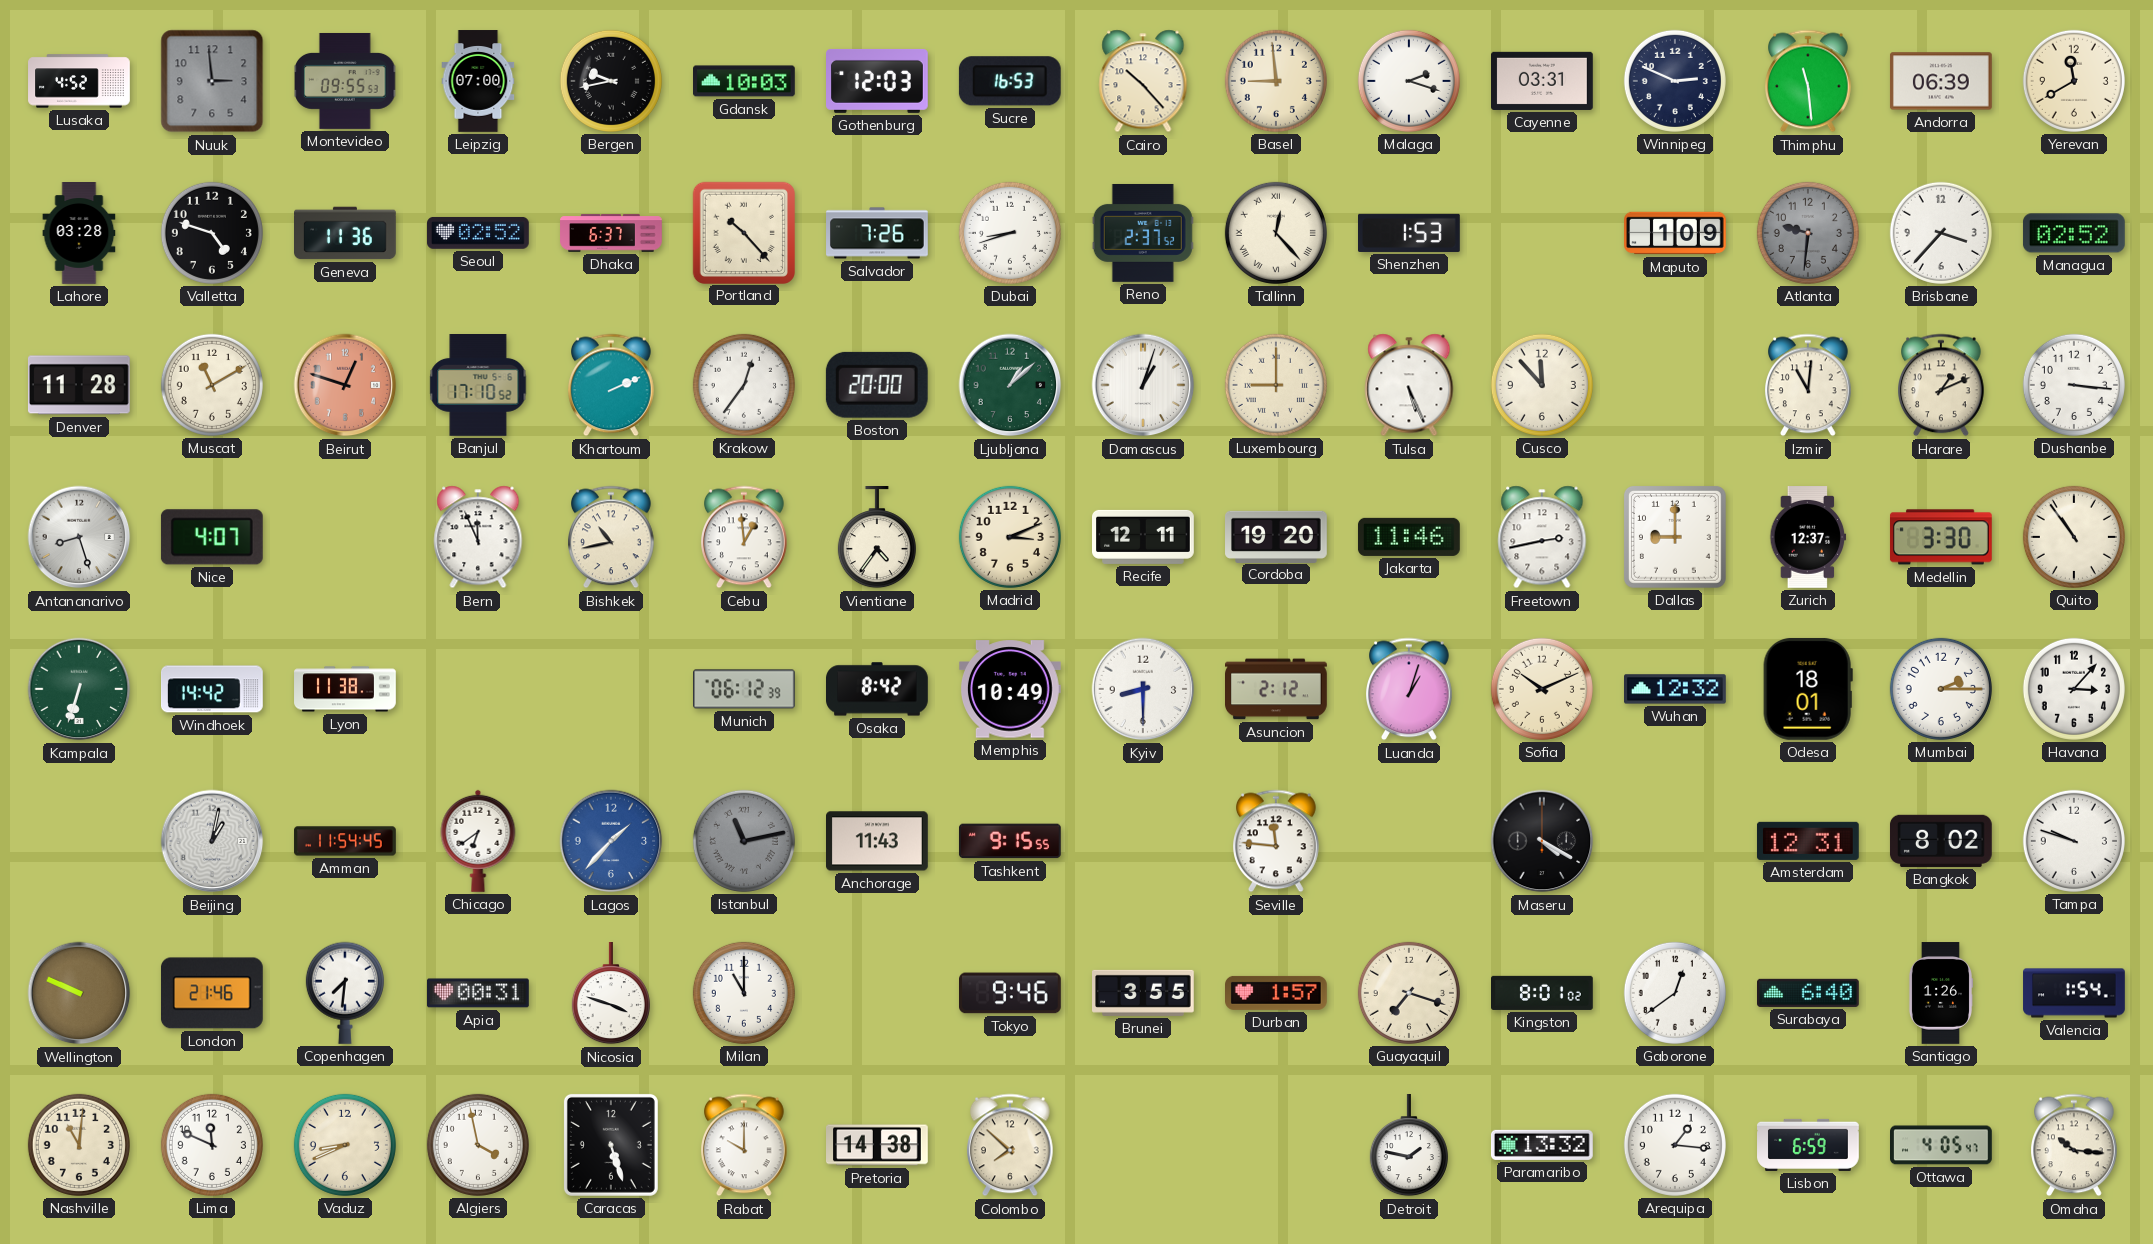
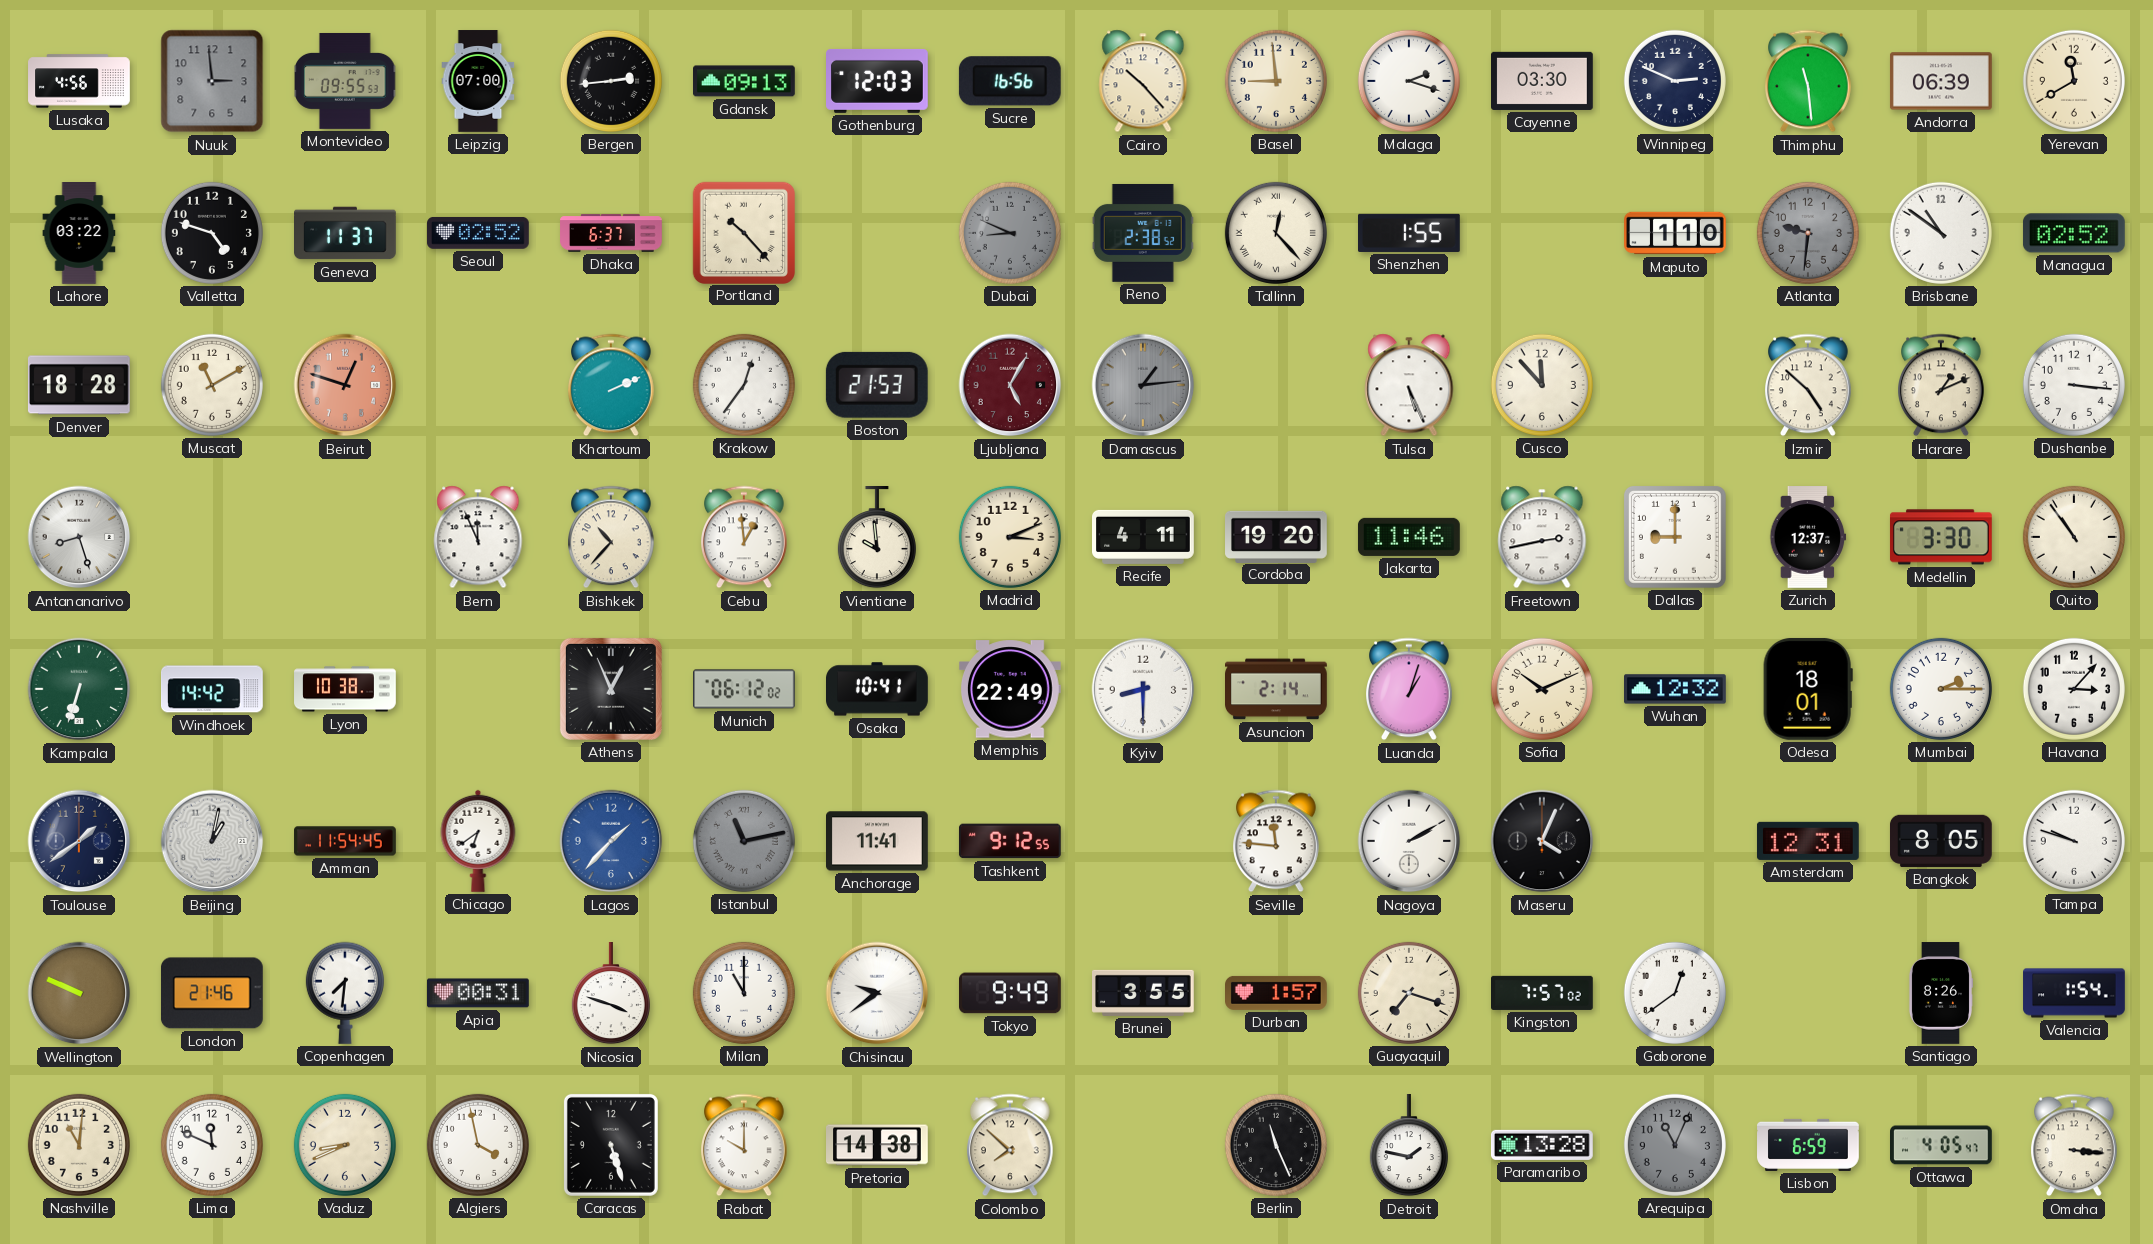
Lusaka: 4:52 -> 4:56
Bergen: 9:43 -> 2:44
Gdansk: 10:03 -> 09:13
Sucre: 16:53 -> 16:56
Cayenne: 03:31 -> 03:30
Lahore: 03:28 -> 03:22
Geneva: 11:36 -> 11:37
Salvador: 7:26 -> none
Dubai: 8:42 -> 8:49
Dubai dial: white -> grey
Reno: 2:37 -> 2:38
Shenzhen: 1:53 -> 1:55
Maputo: 1:09 -> 1:10
Brisbane: 3:37 -> 10:51
Denver: 11:28 -> 18:28
Banjul: 17:10 -> none
Boston: 20:00 -> 21:53
Ljubljana: 1:08 -> 5:05
Ljubljana dial: green -> burgundy
Damascus: 1:03 -> 1:14
Damascus dial: white -> grey
Luxembourg: 9:00 -> none
Izmir: 11:01 -> 4:52
Nice: 4:07 -> none
Bishkek: 10:43 -> 10:37
Vientiane: 4:36 -> 9:59
Recife: 12:11 -> 4:11
Lyon: 11:38 -> 10:38
Athens: none -> 12:56
Munich: 06:12:39 -> 06:12:02
Osaka: 8:42 -> 10:41
Memphis: 10:49 -> 22:49
Asuncion: 2:12 -> 2:14
Toulouse: none -> 1:39
Anchorage: 11:43 -> 11:41
Tashkent: 9:15 -> 9:12
Nagoya: none -> 2:10
Maseru: 4:20 -> 4:04
Bangkok: 8:02 -> 8:05
Chisinau: none -> 9:39
Tokyo: 9:46 -> 9:49
Kingston: 8:01 -> 7:57
Surabaya: 6:40 -> none
Santiago: 1:26 -> 8:26
Berlin: none -> 11:26
Paramaribo: 13:32 -> 13:28
Arequipa: 1:16 -> 11:04
Arequipa dial: white -> grey
Omaha: 10:16 -> 3:16
